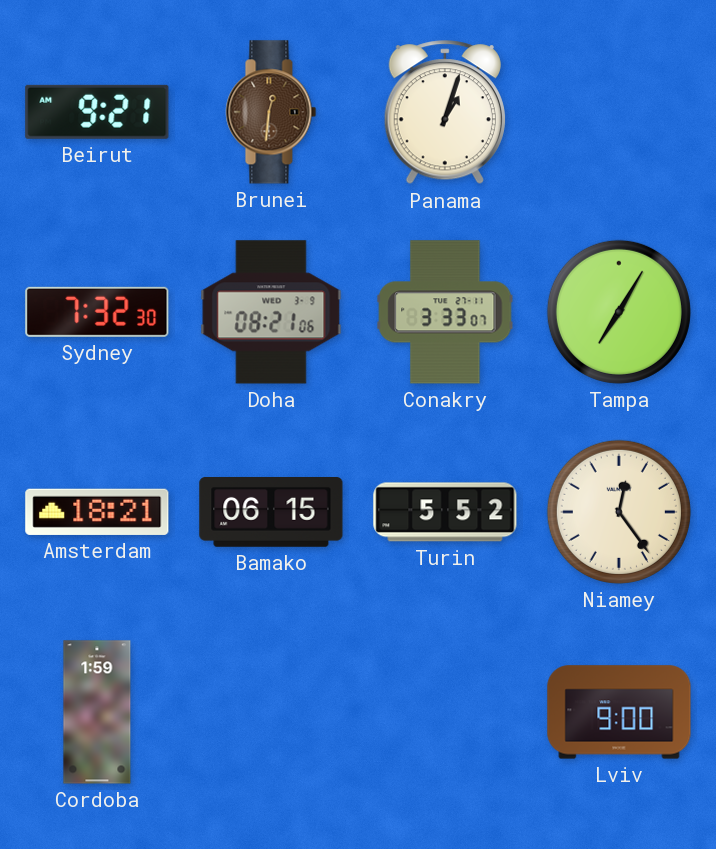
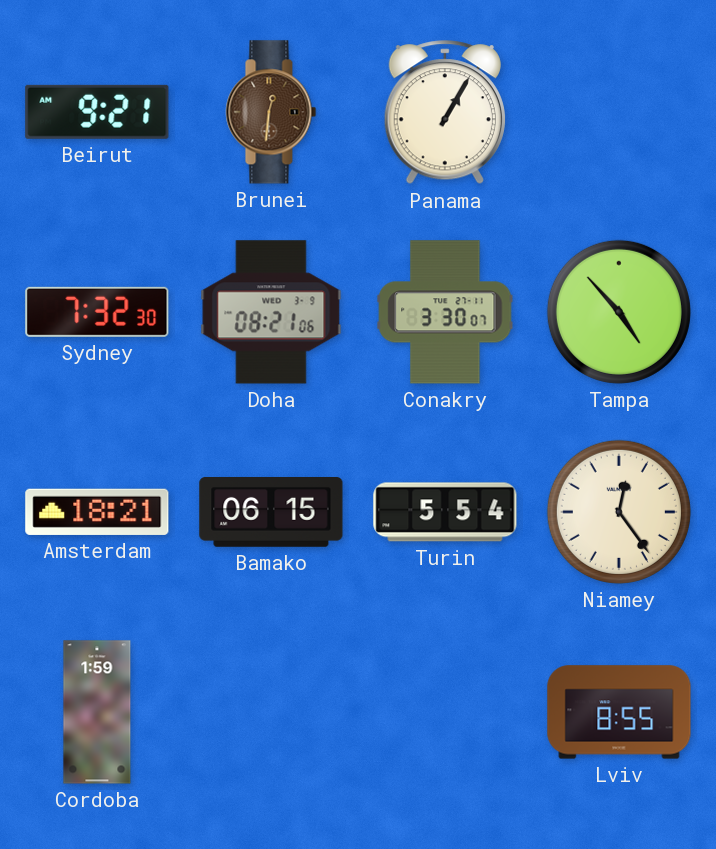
Panama: 1:03 -> 1:05
Conakry: 3:33 -> 3:30
Tampa: 7:05 -> 4:53
Turin: 5:52 -> 5:54
Lviv: 9:00 -> 8:55
